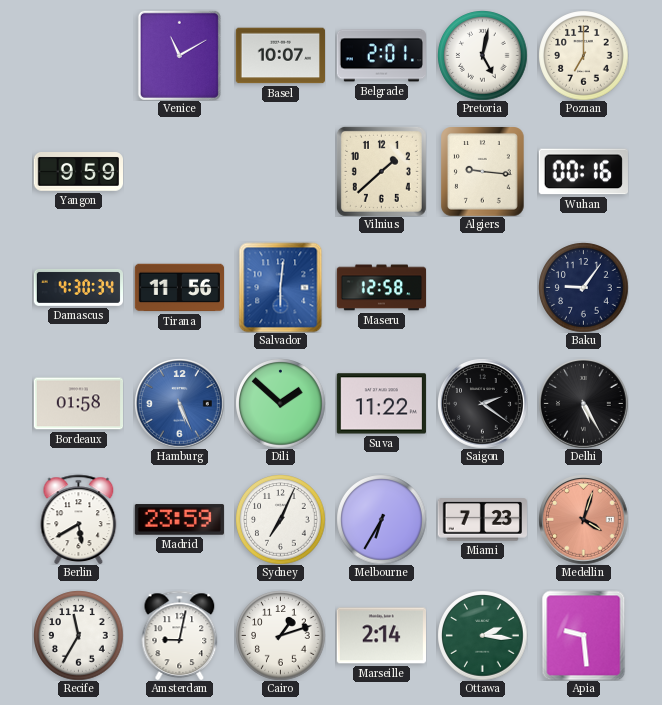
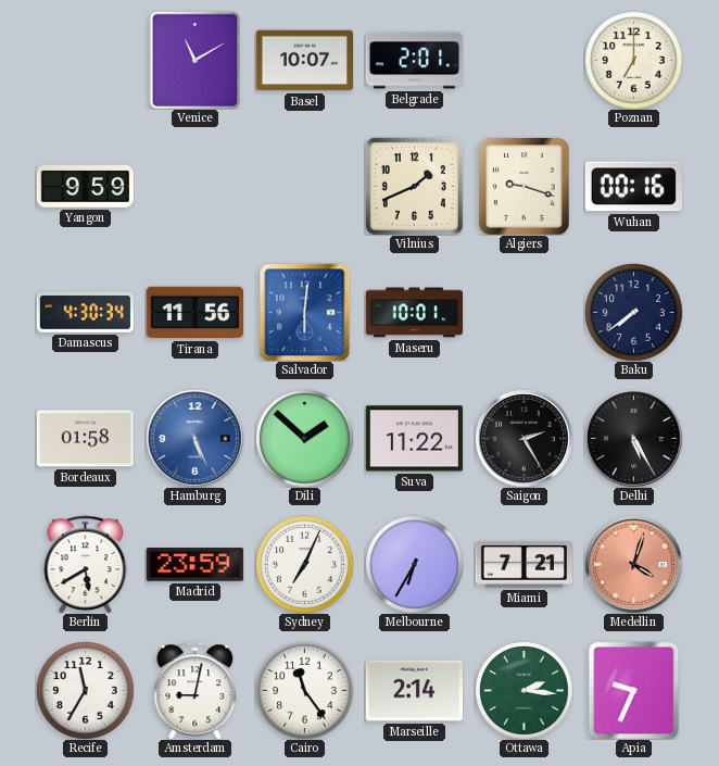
Pretoria: 5:02 -> none
Vilnius: 1:38 -> 1:41
Algiers: 9:16 -> 9:18
Maseru: 12:58 -> 10:01
Baku: 9:06 -> 7:39
Saigon: 2:21 -> 2:25
Miami: 7:23 -> 7:21
Cairo: 1:12 -> 11:24
Apia: 9:29 -> 9:34
